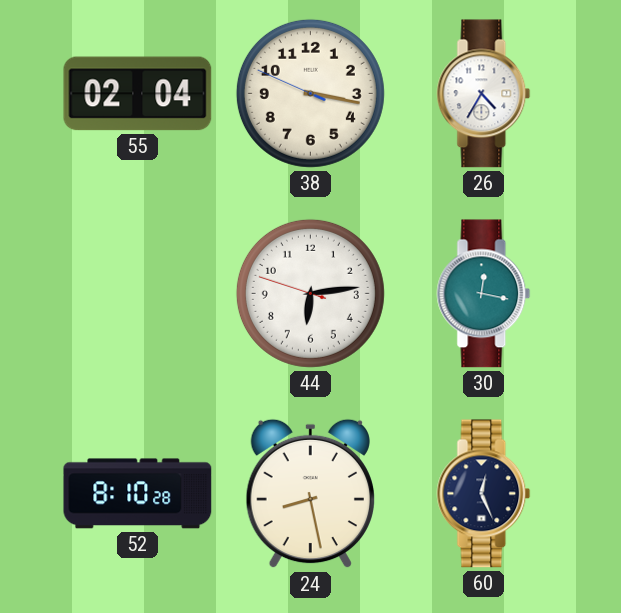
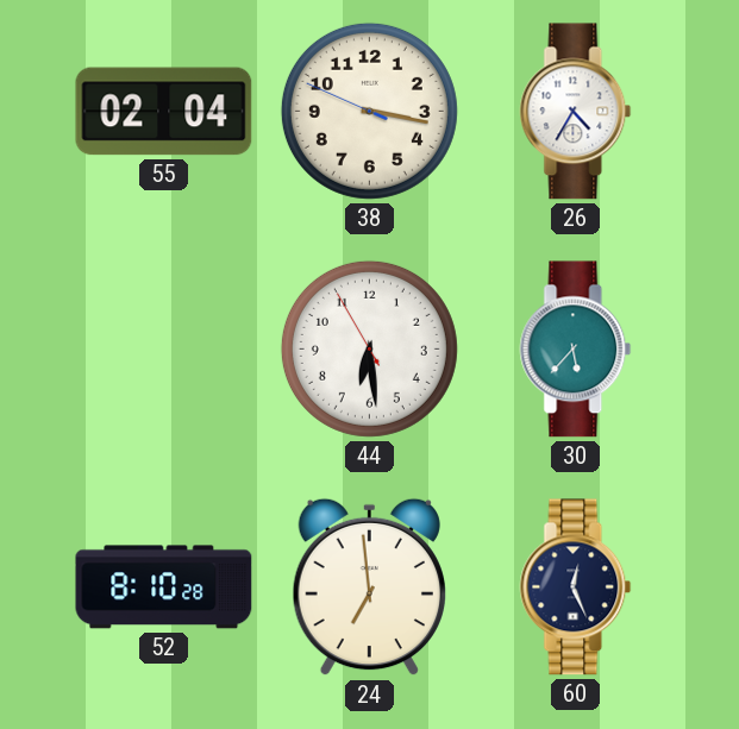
44: 6:13 -> 6:28
30: 12:17 -> 5:37
24: 8:28 -> 6:59
